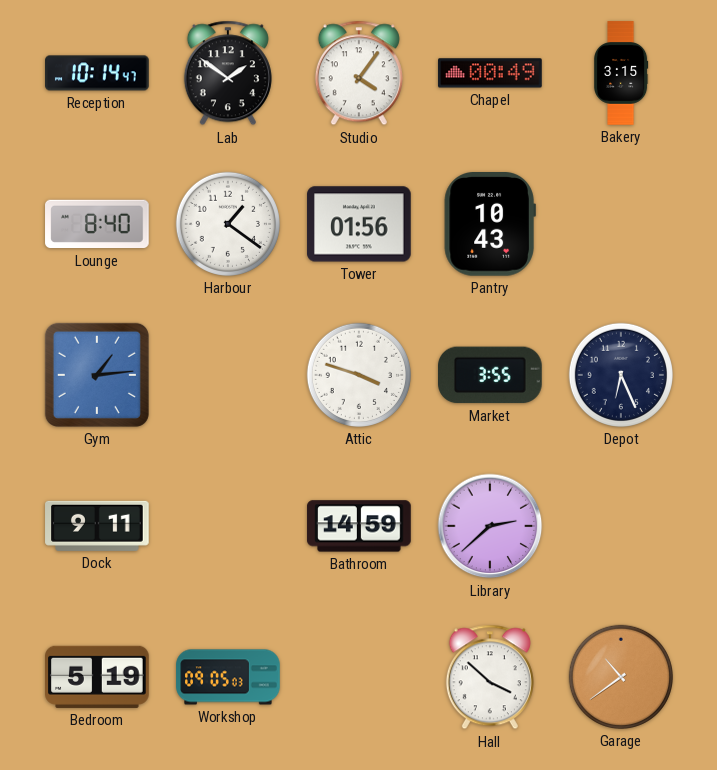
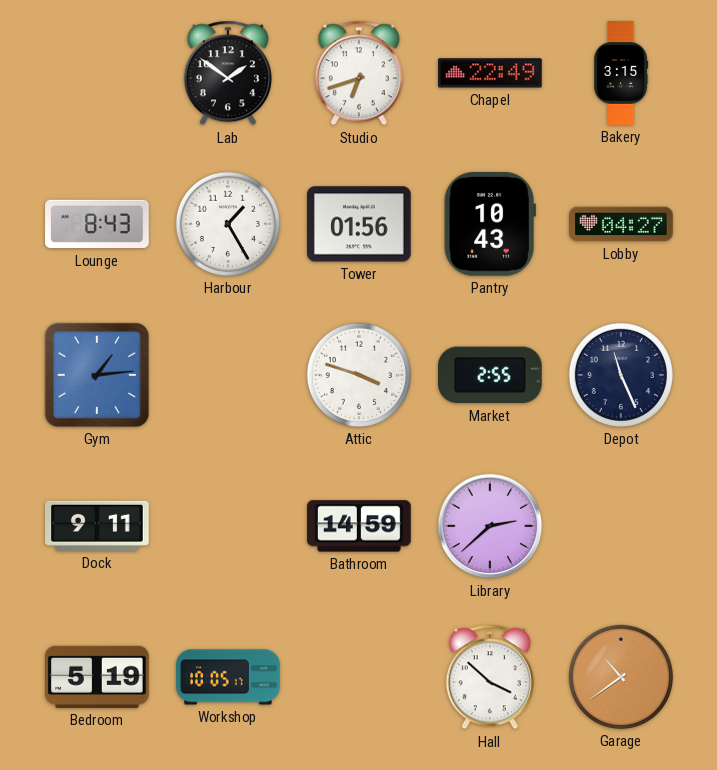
Reception: 10:14 -> none
Studio: 4:06 -> 6:42
Chapel: 00:49 -> 22:49
Lounge: 8:40 -> 8:43
Harbour: 1:21 -> 1:25
Lobby: none -> 04:27
Market: 3:55 -> 2:55
Depot: 6:26 -> 11:26
Workshop: 09:05 -> 10:05
